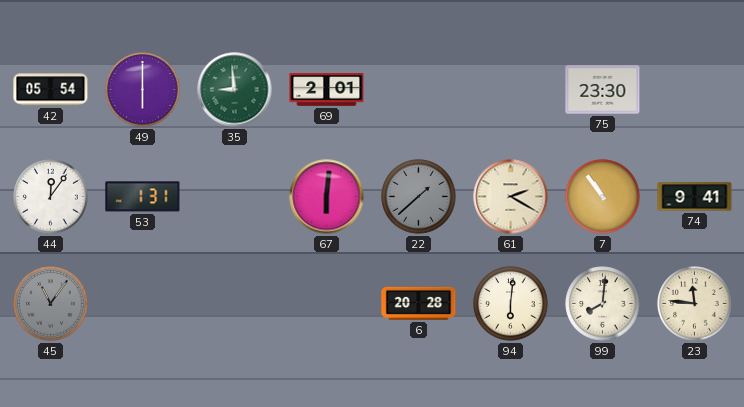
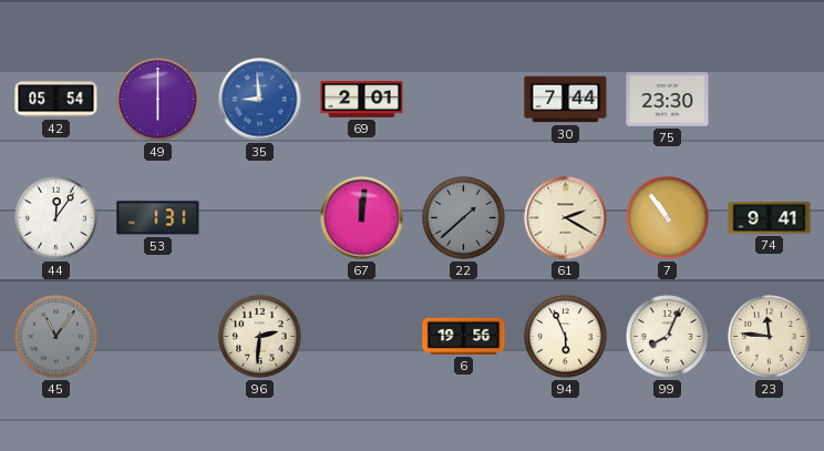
35 dial: green -> blue
30: none -> 7:44
67: 6:01 -> 12:01
96: none -> 2:31
6: 20:28 -> 19:56
94: 6:01 -> 5:56
99: 8:01 -> 8:04
